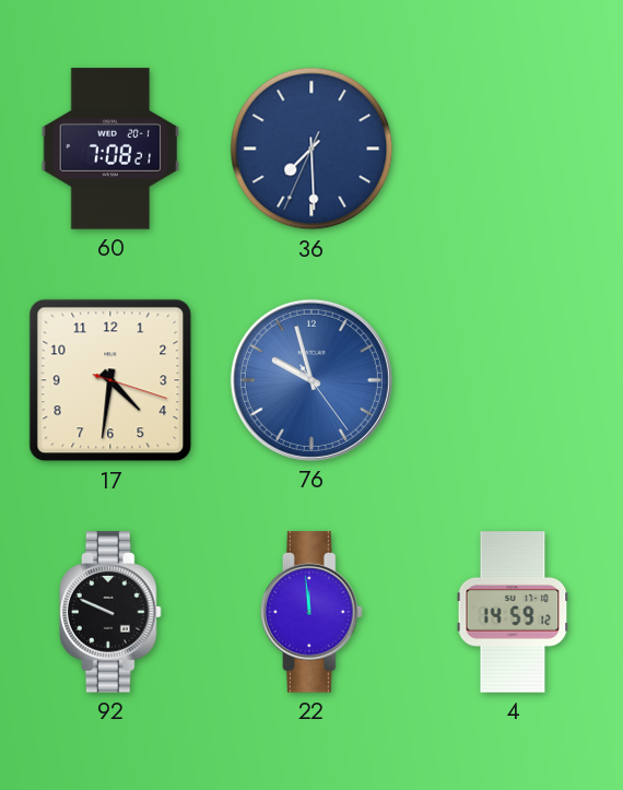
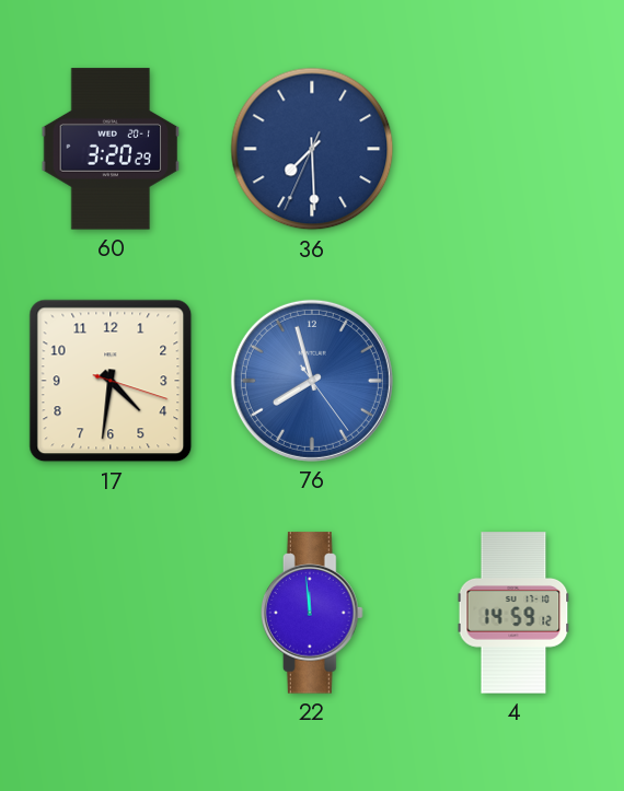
60: 7:08 -> 3:20
76: 9:57 -> 7:57
92: 9:49 -> none
